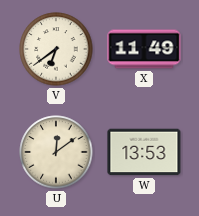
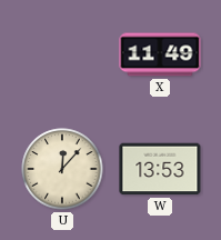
V: 6:39 -> none
U: 12:09 -> 12:07
